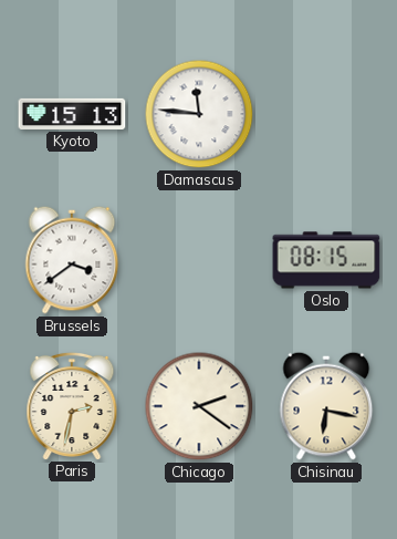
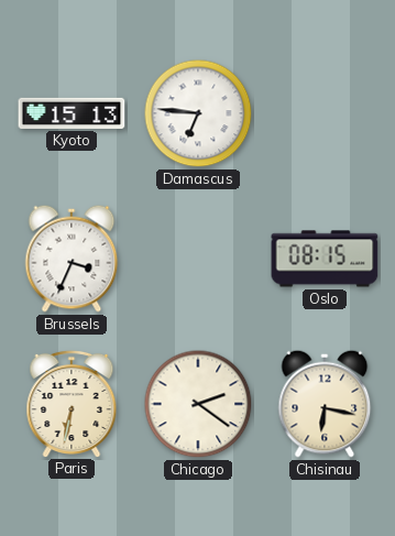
Damascus: 11:46 -> 6:46
Brussels: 3:39 -> 3:34
Paris: 2:32 -> 6:32
